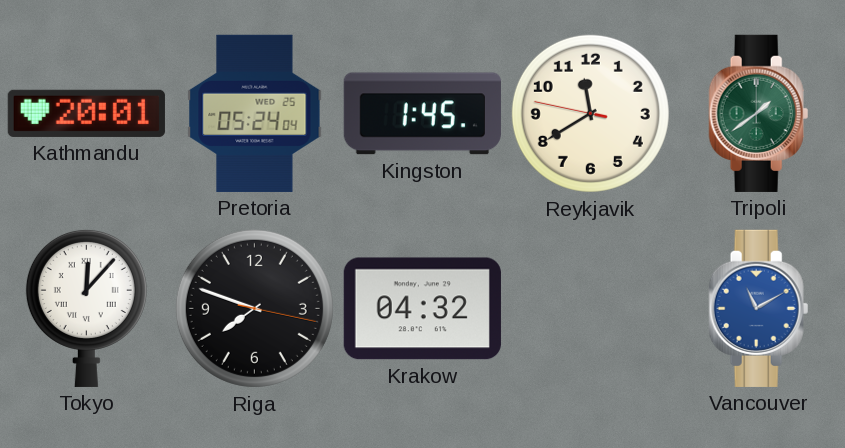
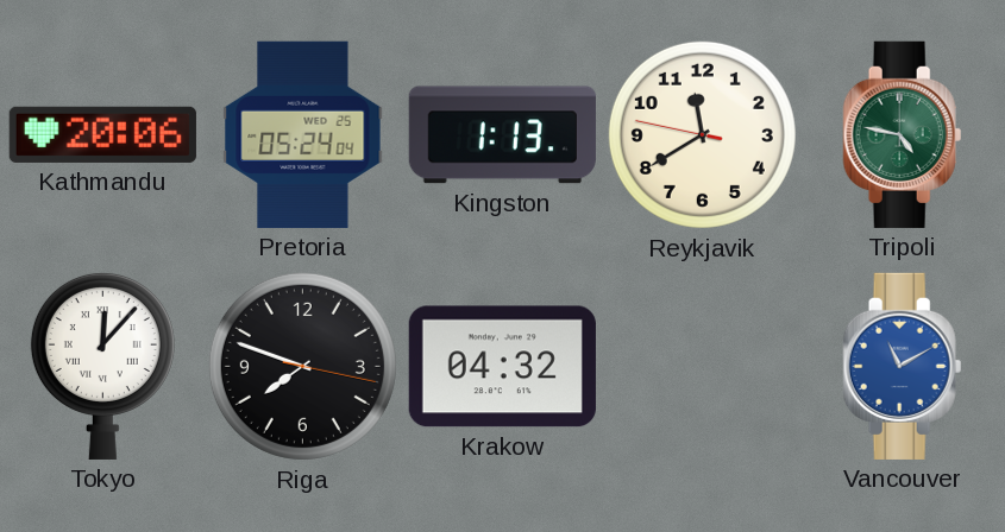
Kathmandu: 20:01 -> 20:06
Kingston: 1:45 -> 1:13
Tripoli: 1:39 -> 4:47
